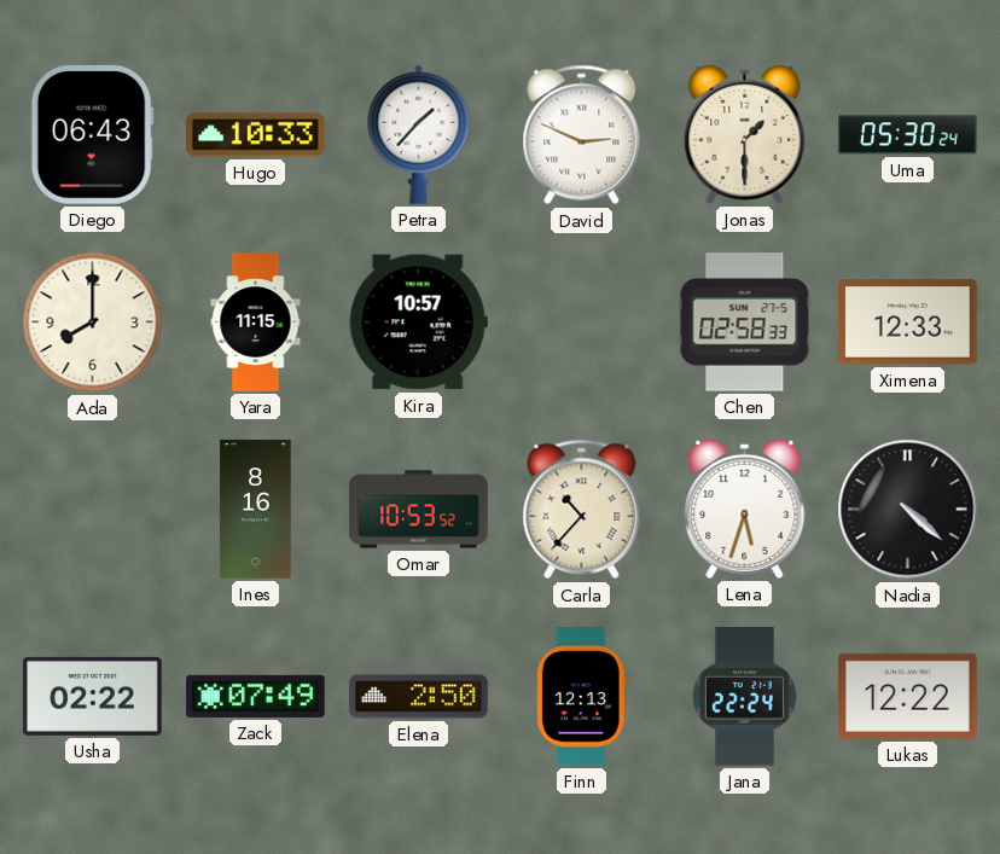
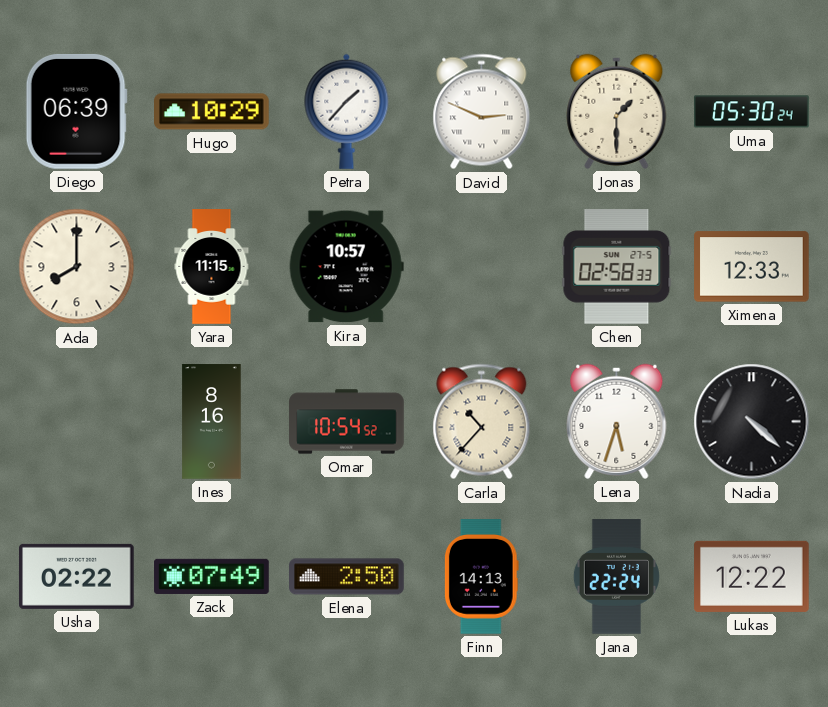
Diego: 06:43 -> 06:39
Hugo: 10:33 -> 10:29
Omar: 10:53 -> 10:54
Finn: 12:13 -> 14:13
